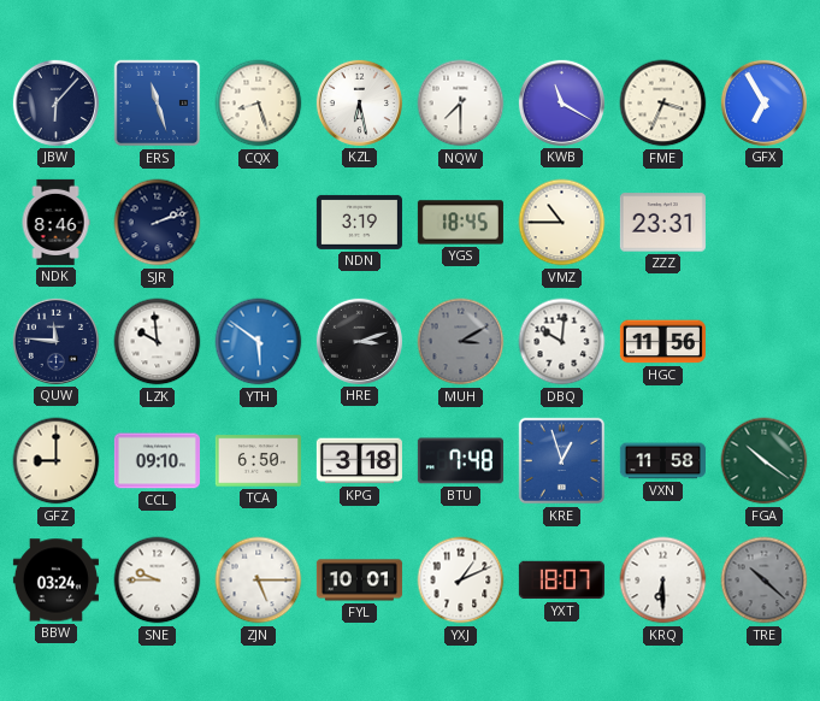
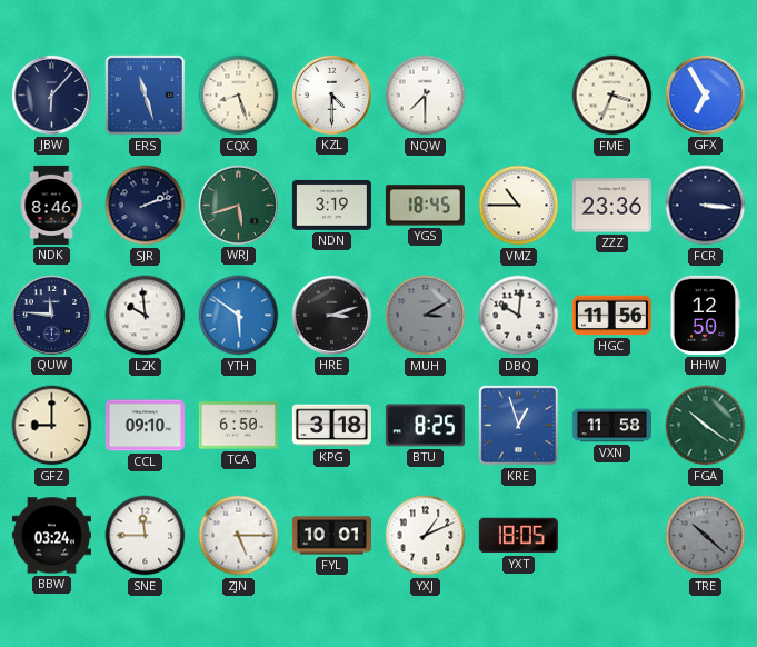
KZL: 6:28 -> 4:30
KWB: 11:20 -> none
WRJ: none -> 5:42
ZZZ: 23:31 -> 23:36
FCR: none -> 3:16
HHW: none -> 12:50
BTU: 7:48 -> 8:25
SNE: 9:45 -> 11:45
YXT: 18:07 -> 18:05
KRQ: 6:30 -> none
